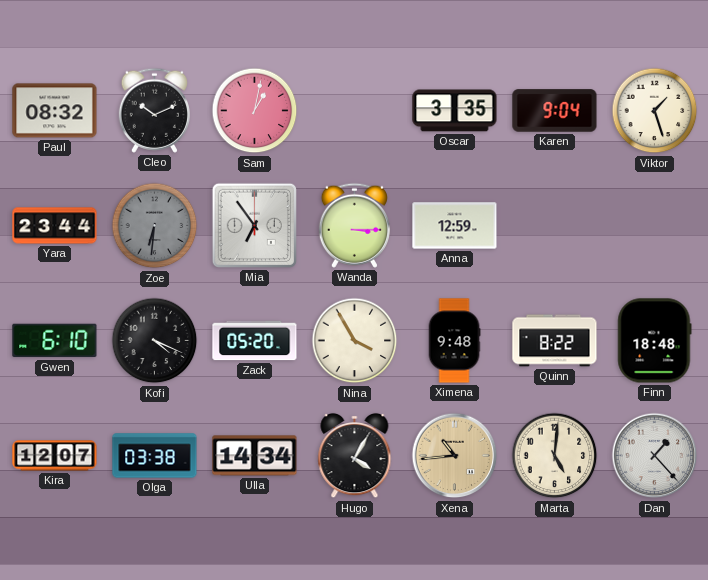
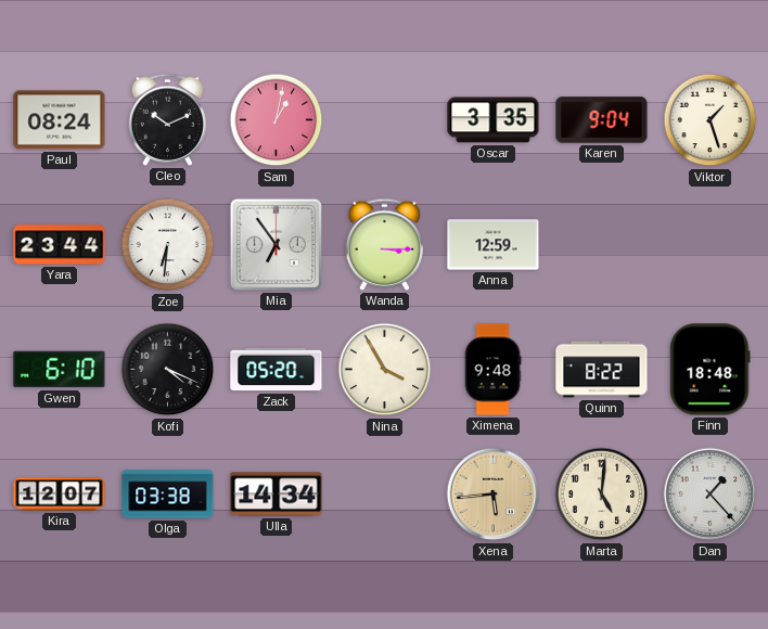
Paul: 08:32 -> 08:24
Zoe dial: grey -> white
Hugo: 4:05 -> none
Xena: 10:44 -> 5:44
